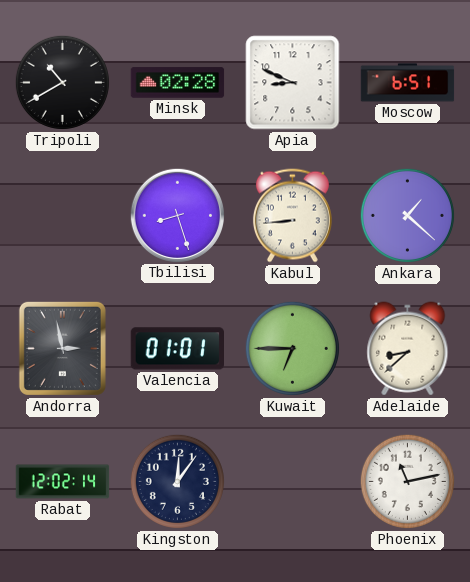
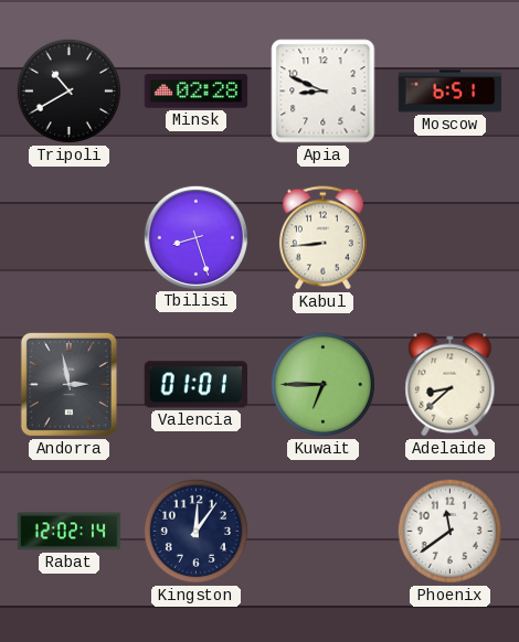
Ankara: 1:22 -> none
Phoenix: 11:13 -> 11:39
